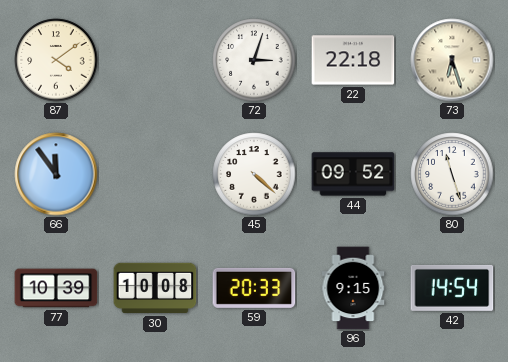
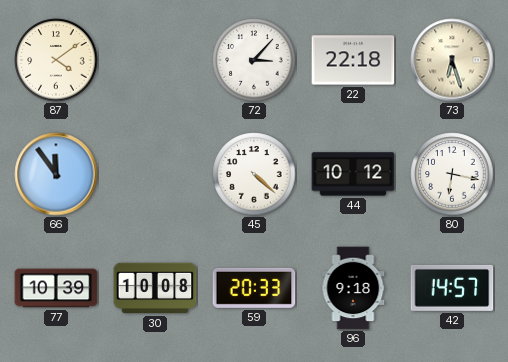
72: 3:03 -> 3:07
44: 09:52 -> 10:12
80: 11:27 -> 6:17
96: 9:15 -> 9:18
42: 14:54 -> 14:57
